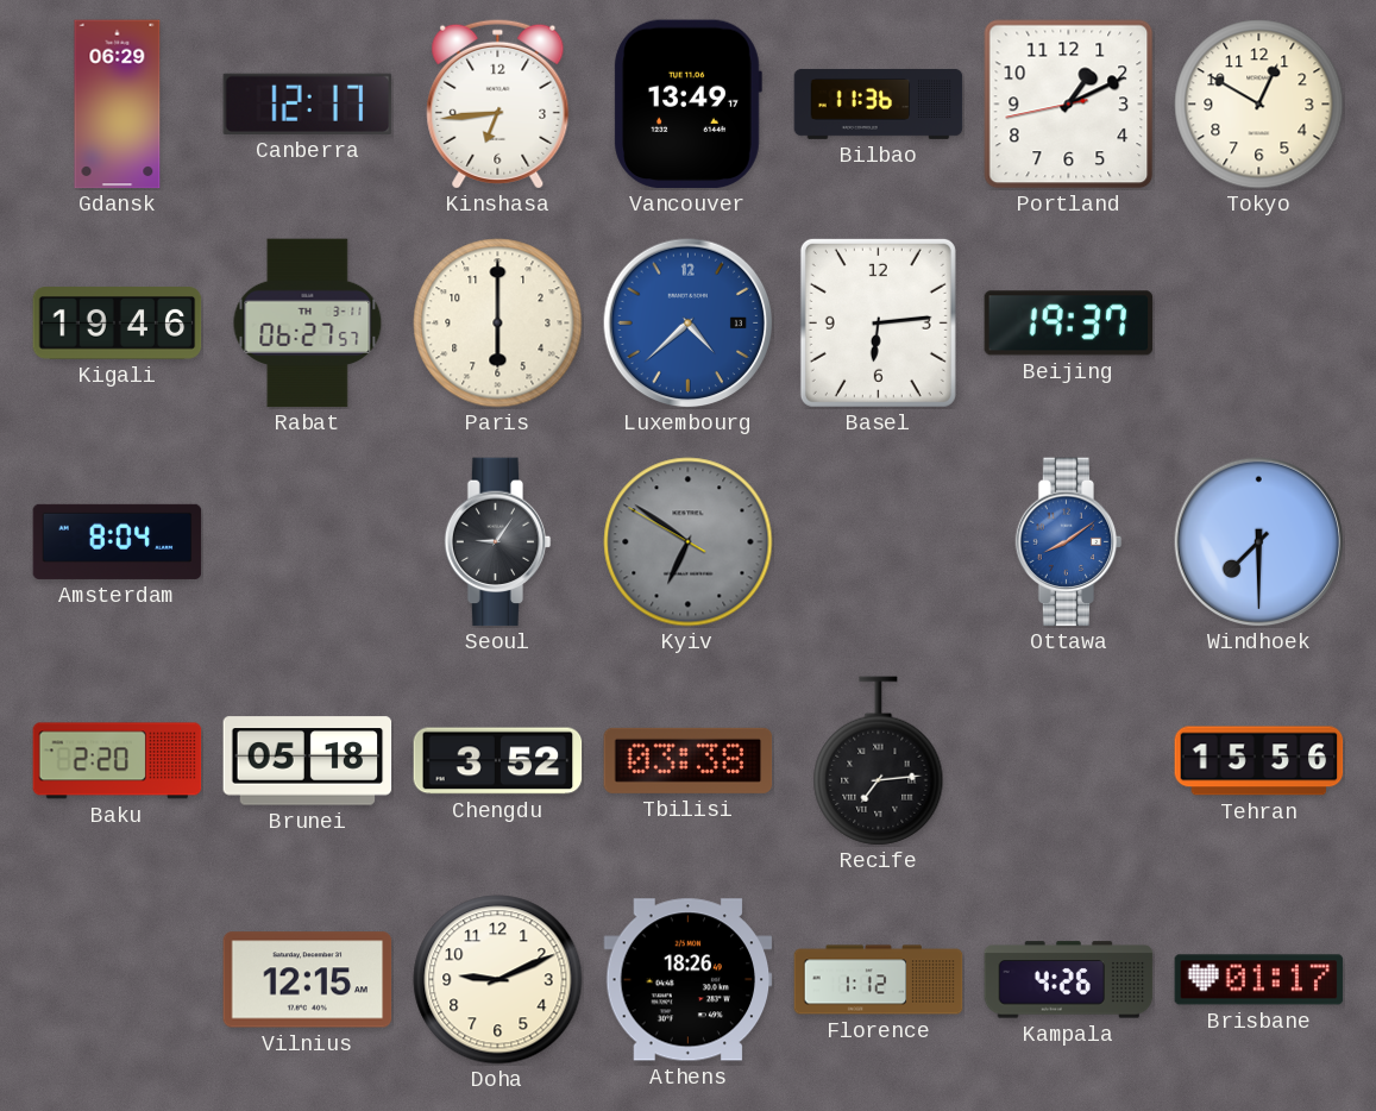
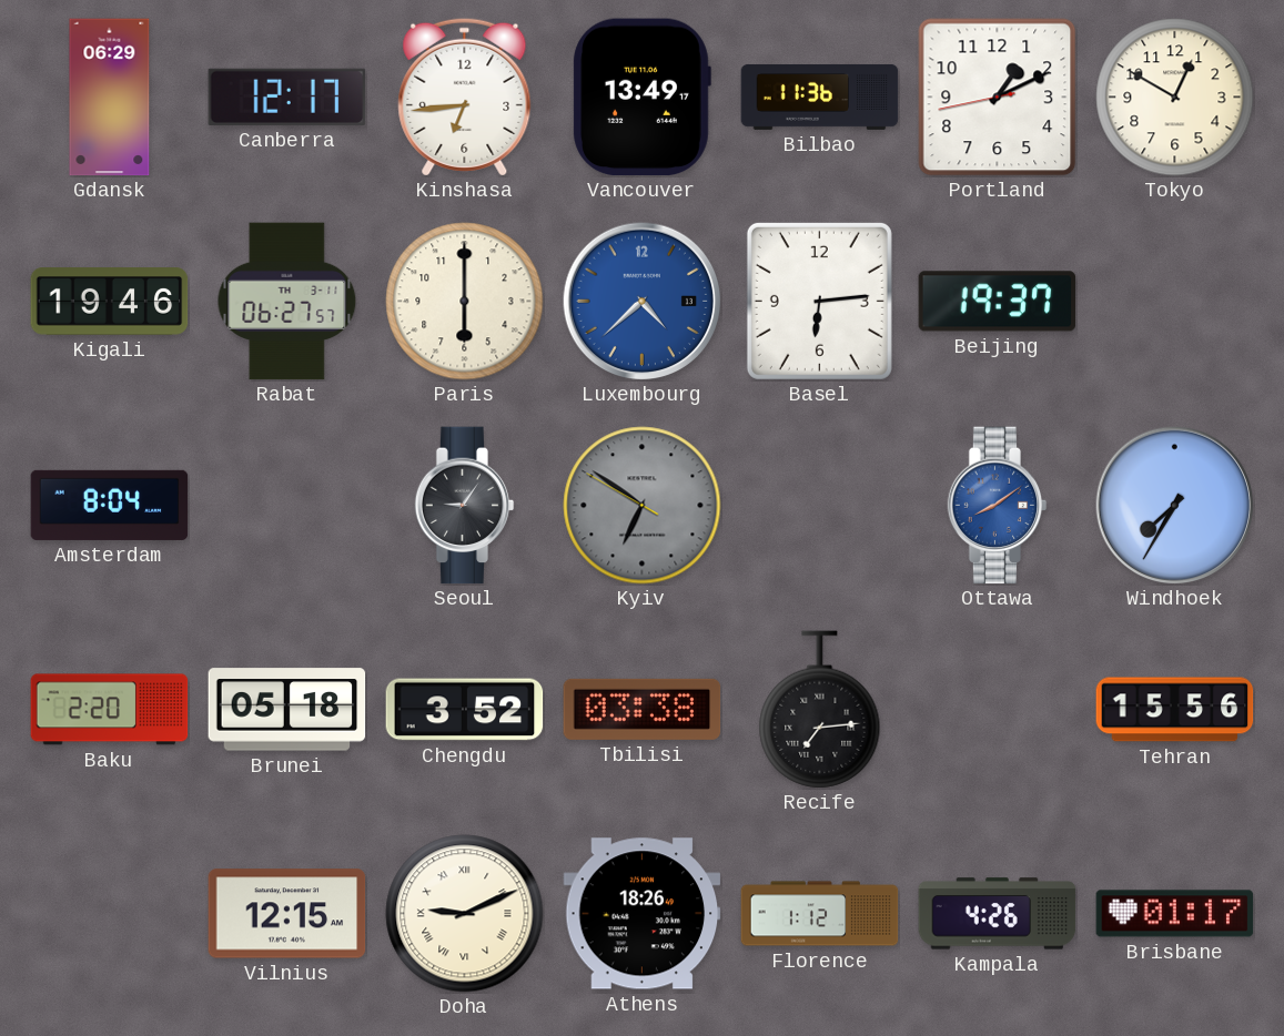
Windhoek: 7:30 -> 7:35
Doha numerals: Arabic -> Roman
